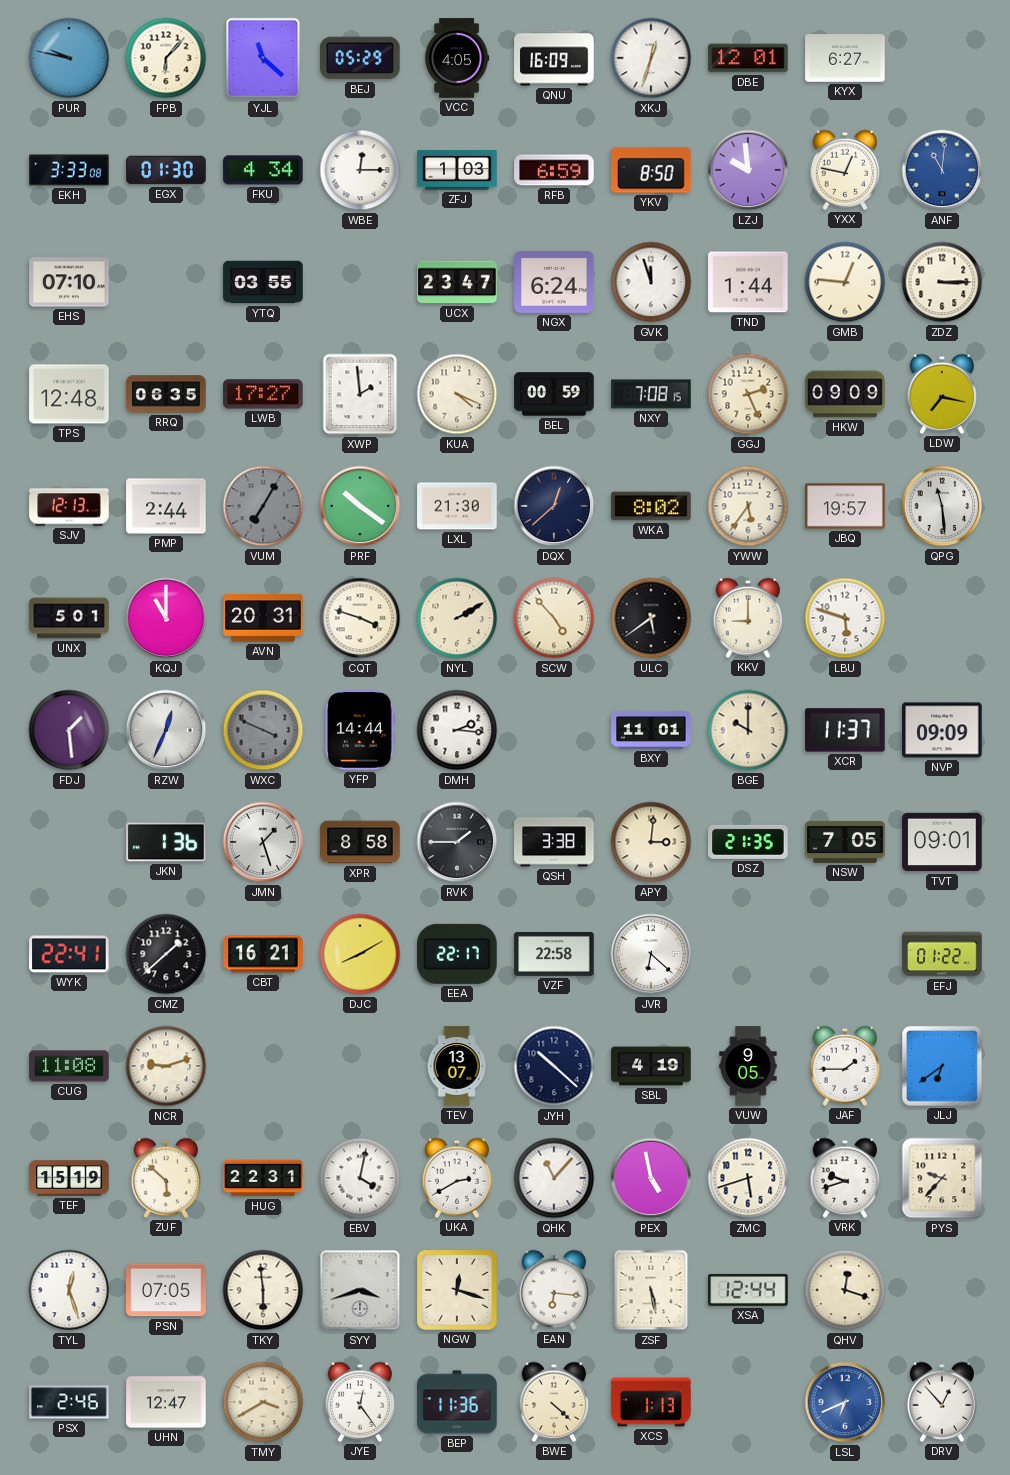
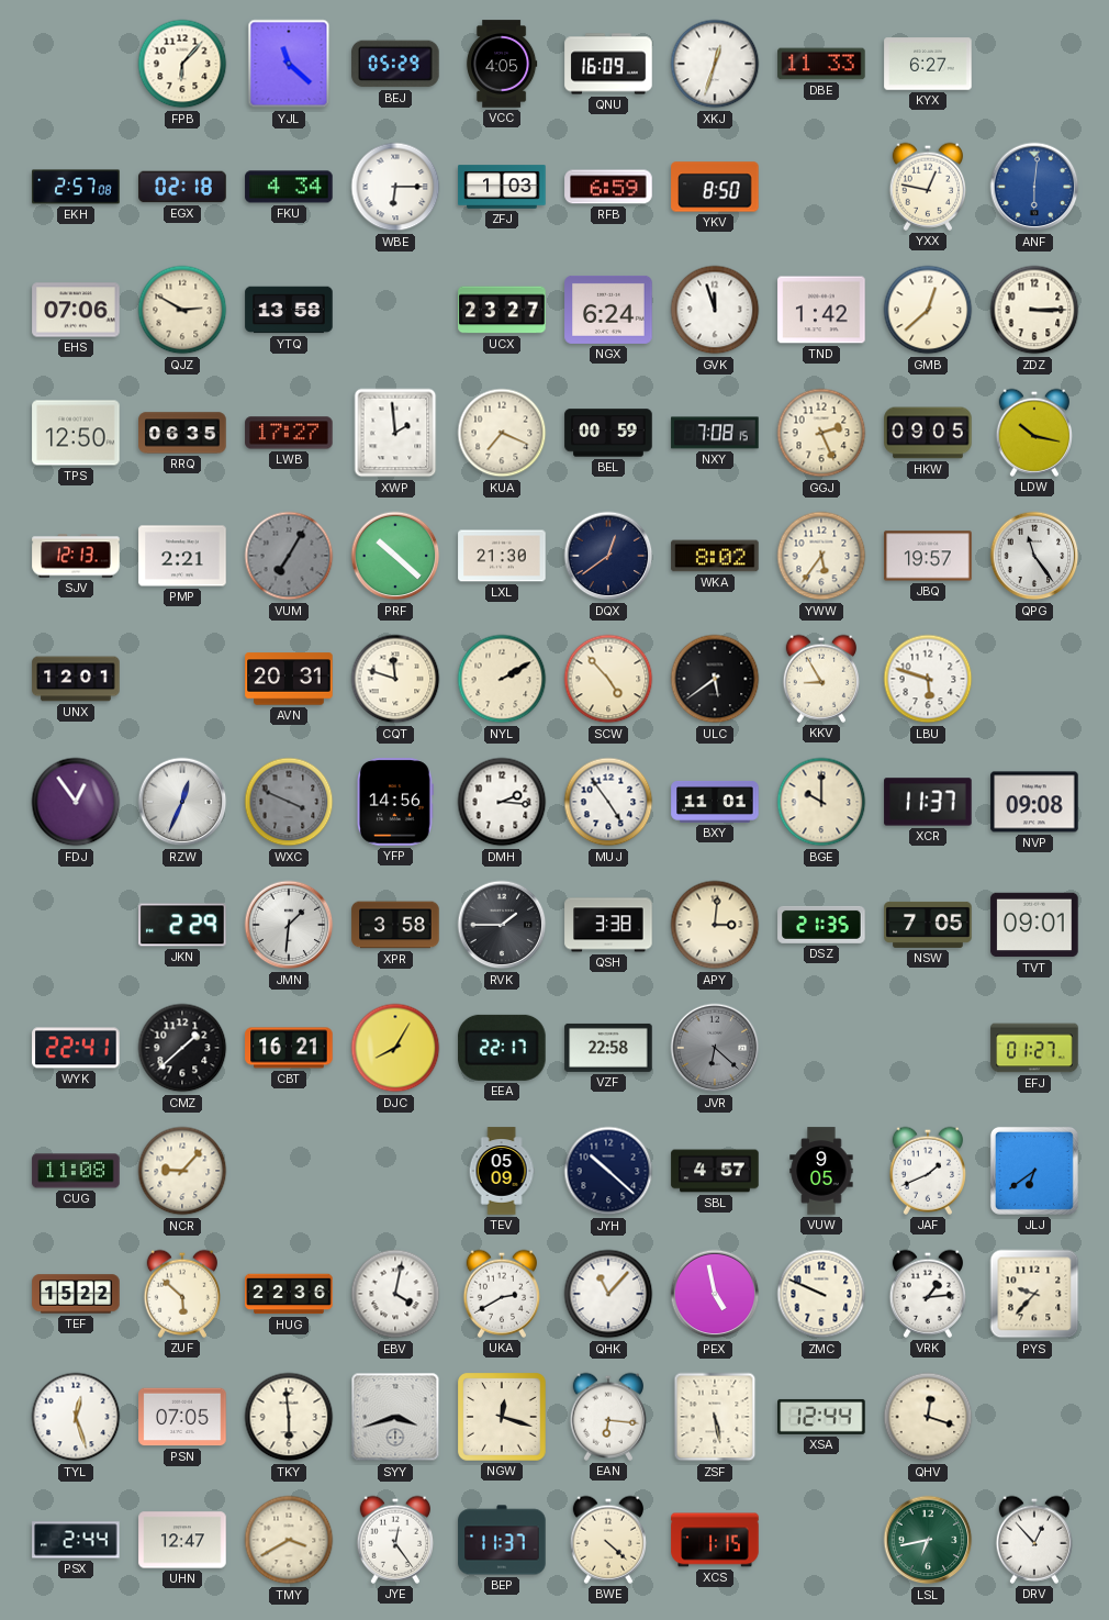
PUR: 9:47 -> none
DBE: 12:01 -> 11:33
EKH: 3:33 -> 2:57
EGX: 01:30 -> 02:18
WBE: 12:15 -> 6:15
LZJ: 9:59 -> none
ANF: 11:01 -> 6:01
EHS: 07:10 -> 07:06
QJZ: none -> 2:50
YTQ: 03:55 -> 13:58
UCX: 23:47 -> 23:27
TND: 1:44 -> 1:42
GMB: 12:46 -> 12:38
TPS: 12:48 -> 12:50
KUA: 4:19 -> 7:19
HKW: 09:09 -> 09:05
LDW: 7:17 -> 10:17
PMP: 2:44 -> 2:21
PRF: 10:21 -> 10:22
DQX: 12:38 -> 12:39
QPG: 11:29 -> 11:24
UNX: 5:01 -> 12:01
KQJ: 11:00 -> none
CQT: 3:48 -> 11:48
KKV: 9:00 -> 8:55
FDJ: 1:29 -> 12:54
YFP: 14:44 -> 14:56
MUJ: none -> 4:54
NVP: 09:09 -> 09:08
JKN: 1:36 -> 2:29
JMN: 1:27 -> 1:31
XPR: 8:58 -> 3:58
DJC: 8:10 -> 8:05
JVR dial: white -> grey
EFJ: 01:22 -> 01:27
NCR: 9:12 -> 9:07
TEV: 13:07 -> 05:09
SBL: 4:19 -> 4:57
JAF: 1:45 -> 1:41
TEF: 15:19 -> 15:22
HUG: 22:31 -> 22:36
ZMC: 5:42 -> 9:49
VRK: 9:42 -> 1:14
PSX: 2:46 -> 2:44
BEP: 11:36 -> 11:37
XCS: 1:13 -> 1:15
LSL: 6:41 -> 6:43
LSL dial: blue -> green
